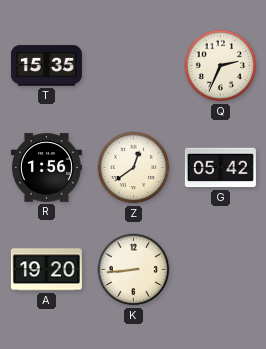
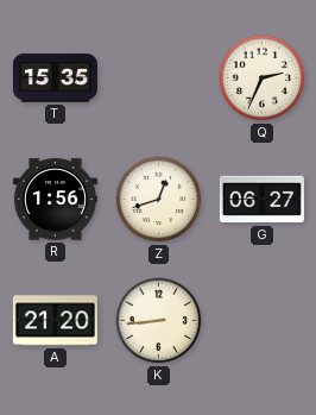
Z: 12:39 -> 12:42
G: 05:42 -> 06:27
A: 19:20 -> 21:20
